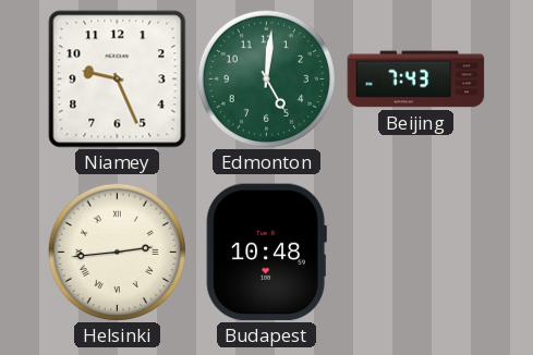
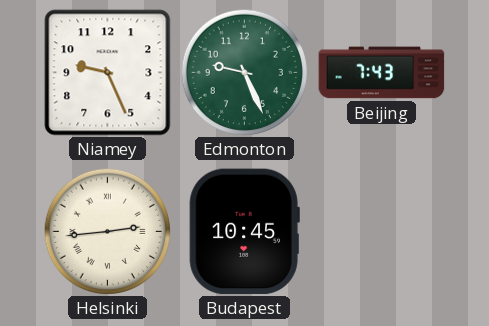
Edmonton: 5:01 -> 9:26
Budapest: 10:48 -> 10:45
